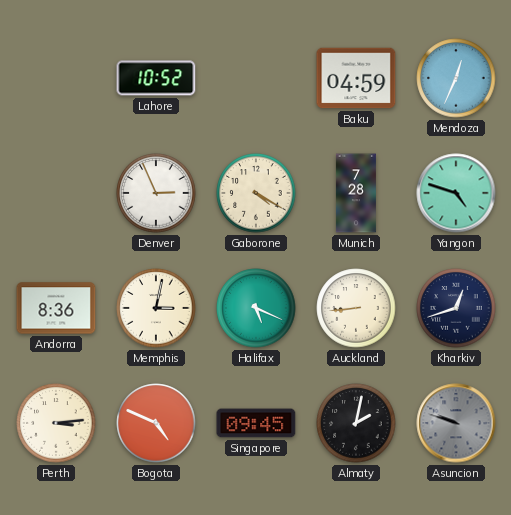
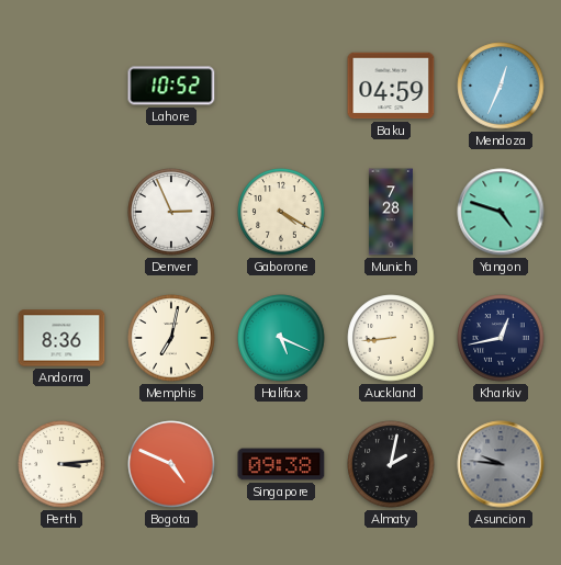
Memphis: 3:02 -> 7:02
Kharkiv: 12:42 -> 12:43
Singapore: 09:45 -> 09:38
Asuncion: 9:48 -> 9:46
